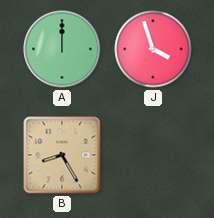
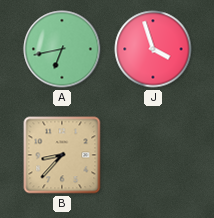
A: 12:00 -> 6:43
B: 8:25 -> 8:37
